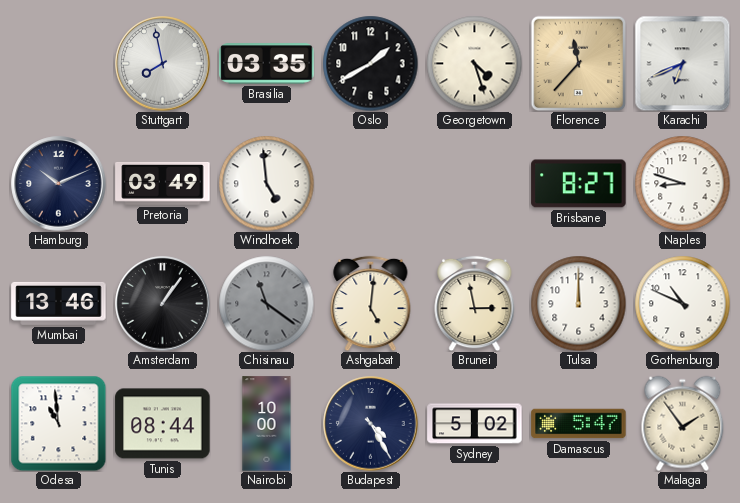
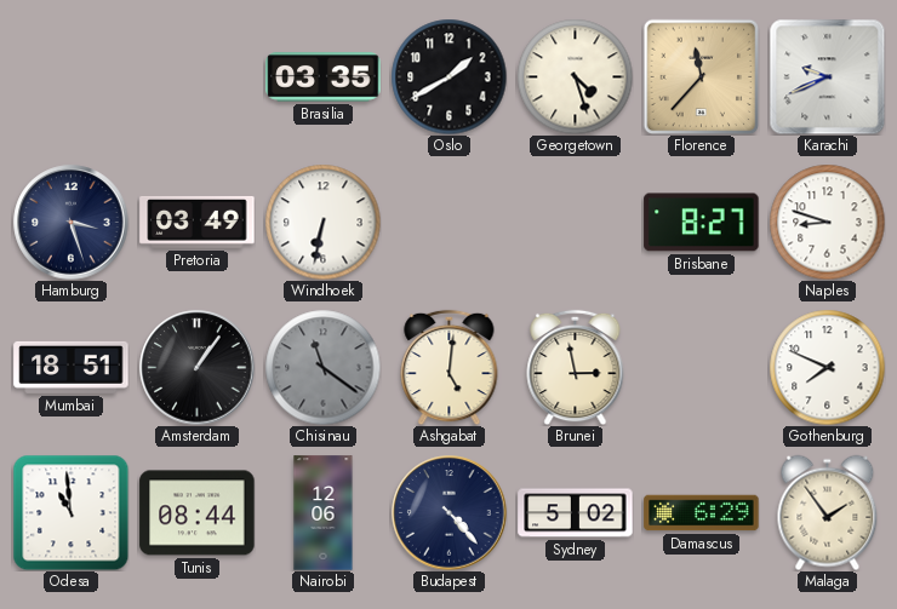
Stuttgart: 7:58 -> none
Karachi: 6:41 -> 9:41
Hamburg: 10:11 -> 3:27
Windhoek: 4:59 -> 6:32
Mumbai: 13:46 -> 18:51
Tulsa: 12:00 -> none
Gothenburg: 10:49 -> 7:49
Nairobi: 10:00 -> 12:06
Budapest: 4:25 -> 4:23
Damascus: 5:47 -> 6:29
